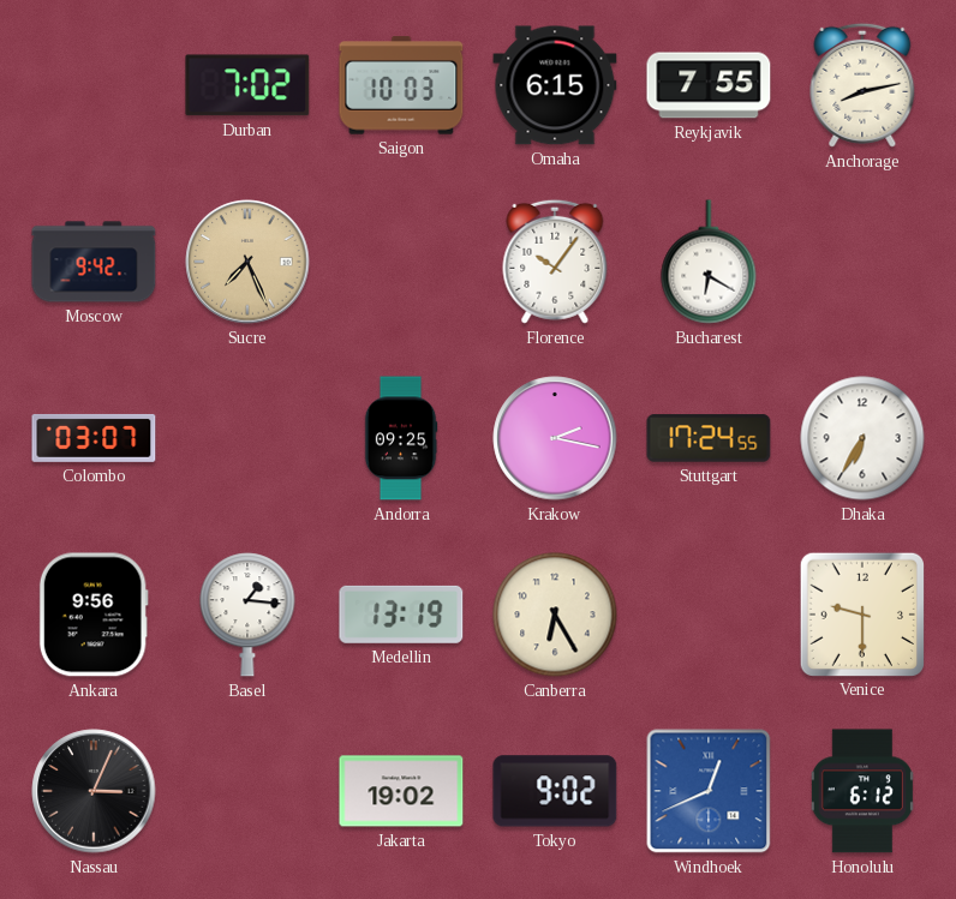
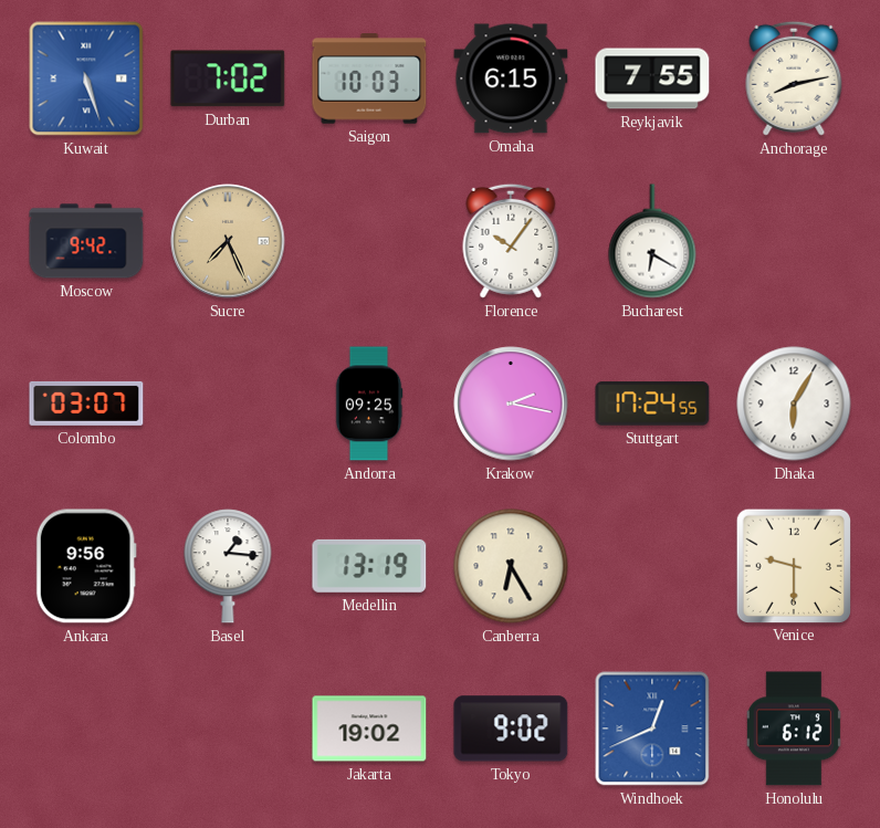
Kuwait: none -> 5:27
Dhaka: 6:35 -> 6:05
Nassau: 3:04 -> none
